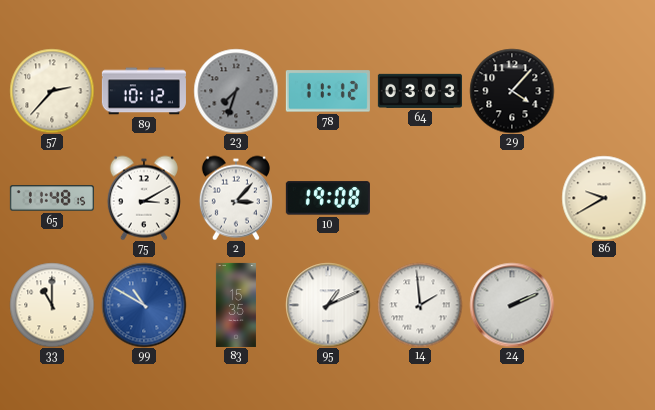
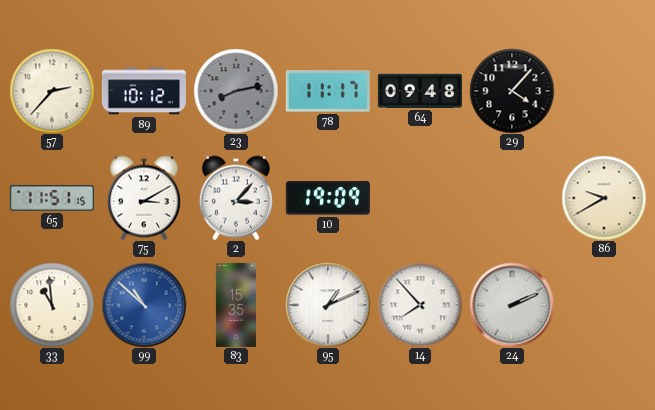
23: 7:33 -> 8:13
78: 11:12 -> 11:17
64: 03:03 -> 09:48
65: 11:48 -> 11:51
10: 19:08 -> 19:09
33: 11:00 -> 10:59
99: 10:50 -> 10:52
14: 1:59 -> 7:53
